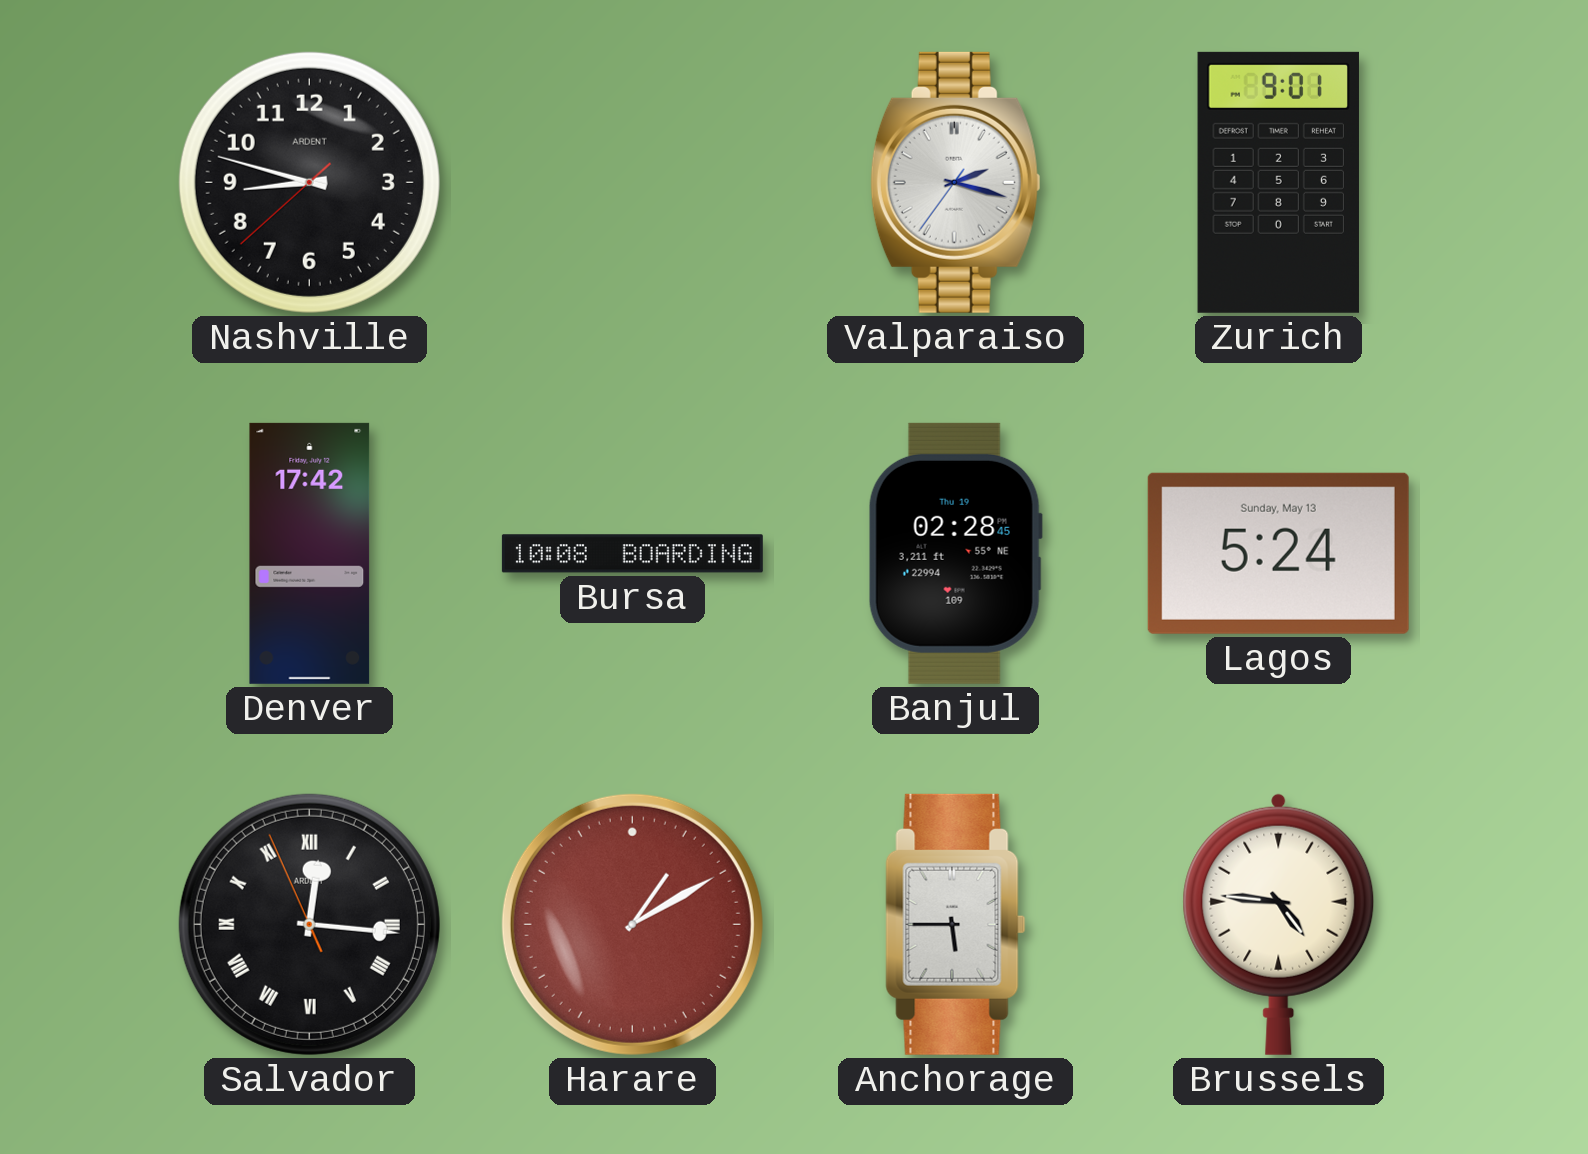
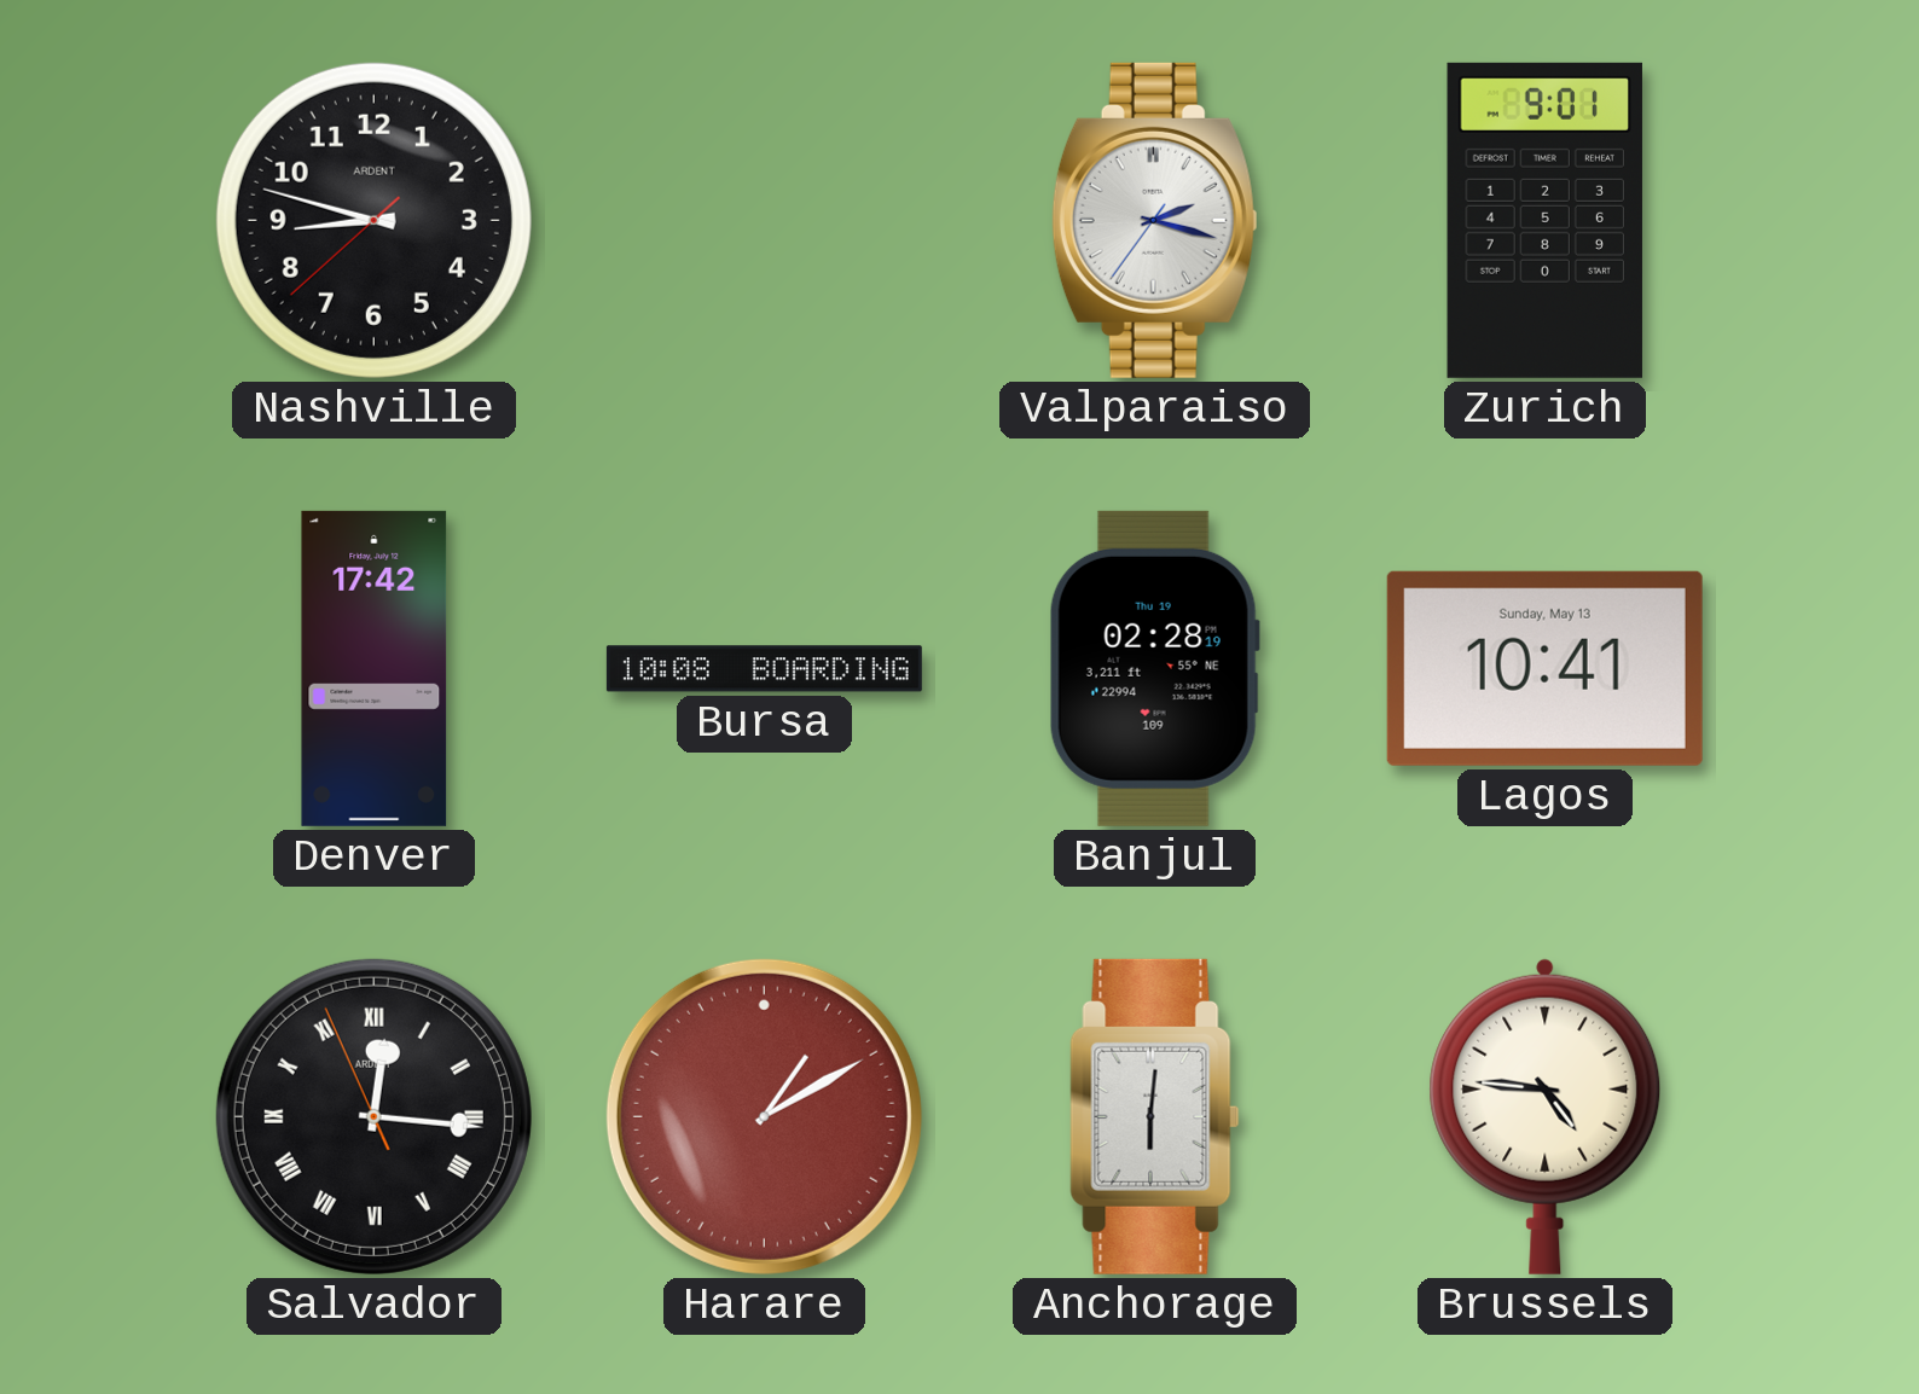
Banjul: 02:28:45 -> 02:28:19
Lagos: 5:24 -> 10:41
Anchorage: 5:45 -> 6:01
